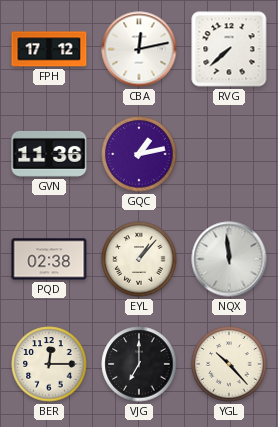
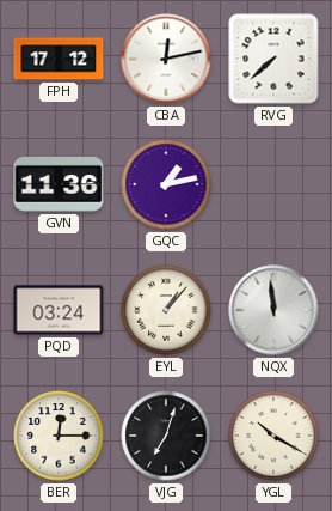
PQD: 02:38 -> 03:24
VJG: 7:00 -> 7:03
YGL: 10:23 -> 10:20
